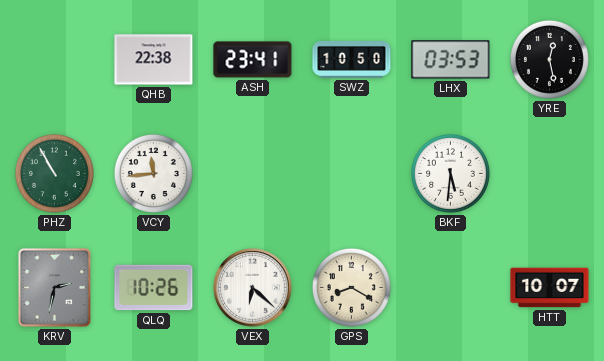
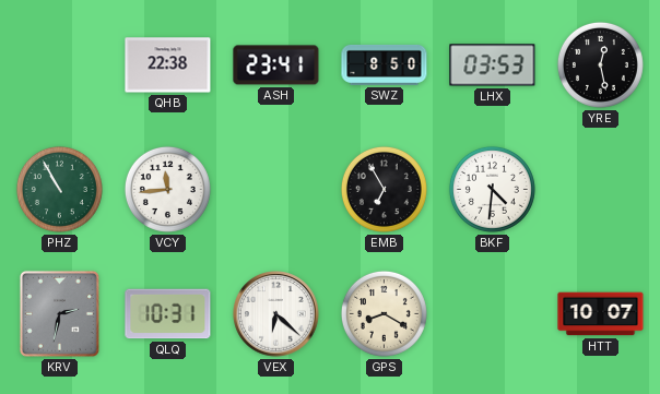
SWZ: 10:50 -> 8:50
EMB: none -> 6:55
BKF: 5:31 -> 4:31
QLQ: 10:26 -> 10:31
